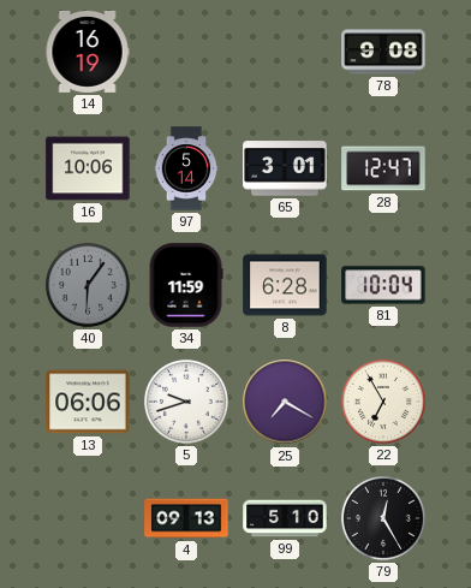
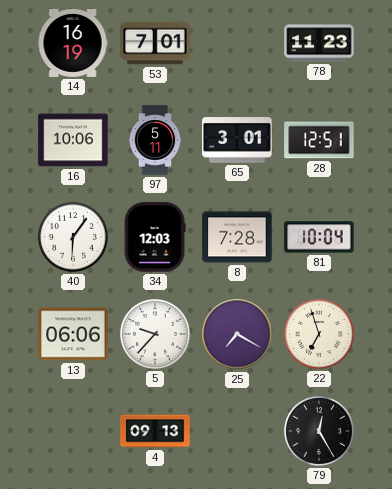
53: none -> 7:01
78: 9:08 -> 11:23
97: 5:14 -> 5:11
28: 12:47 -> 12:51
40 dial: grey -> white
34: 11:59 -> 12:03
8: 6:28 -> 7:28
5: 9:42 -> 9:37
22: 6:55 -> 6:57
99: 5:10 -> none
